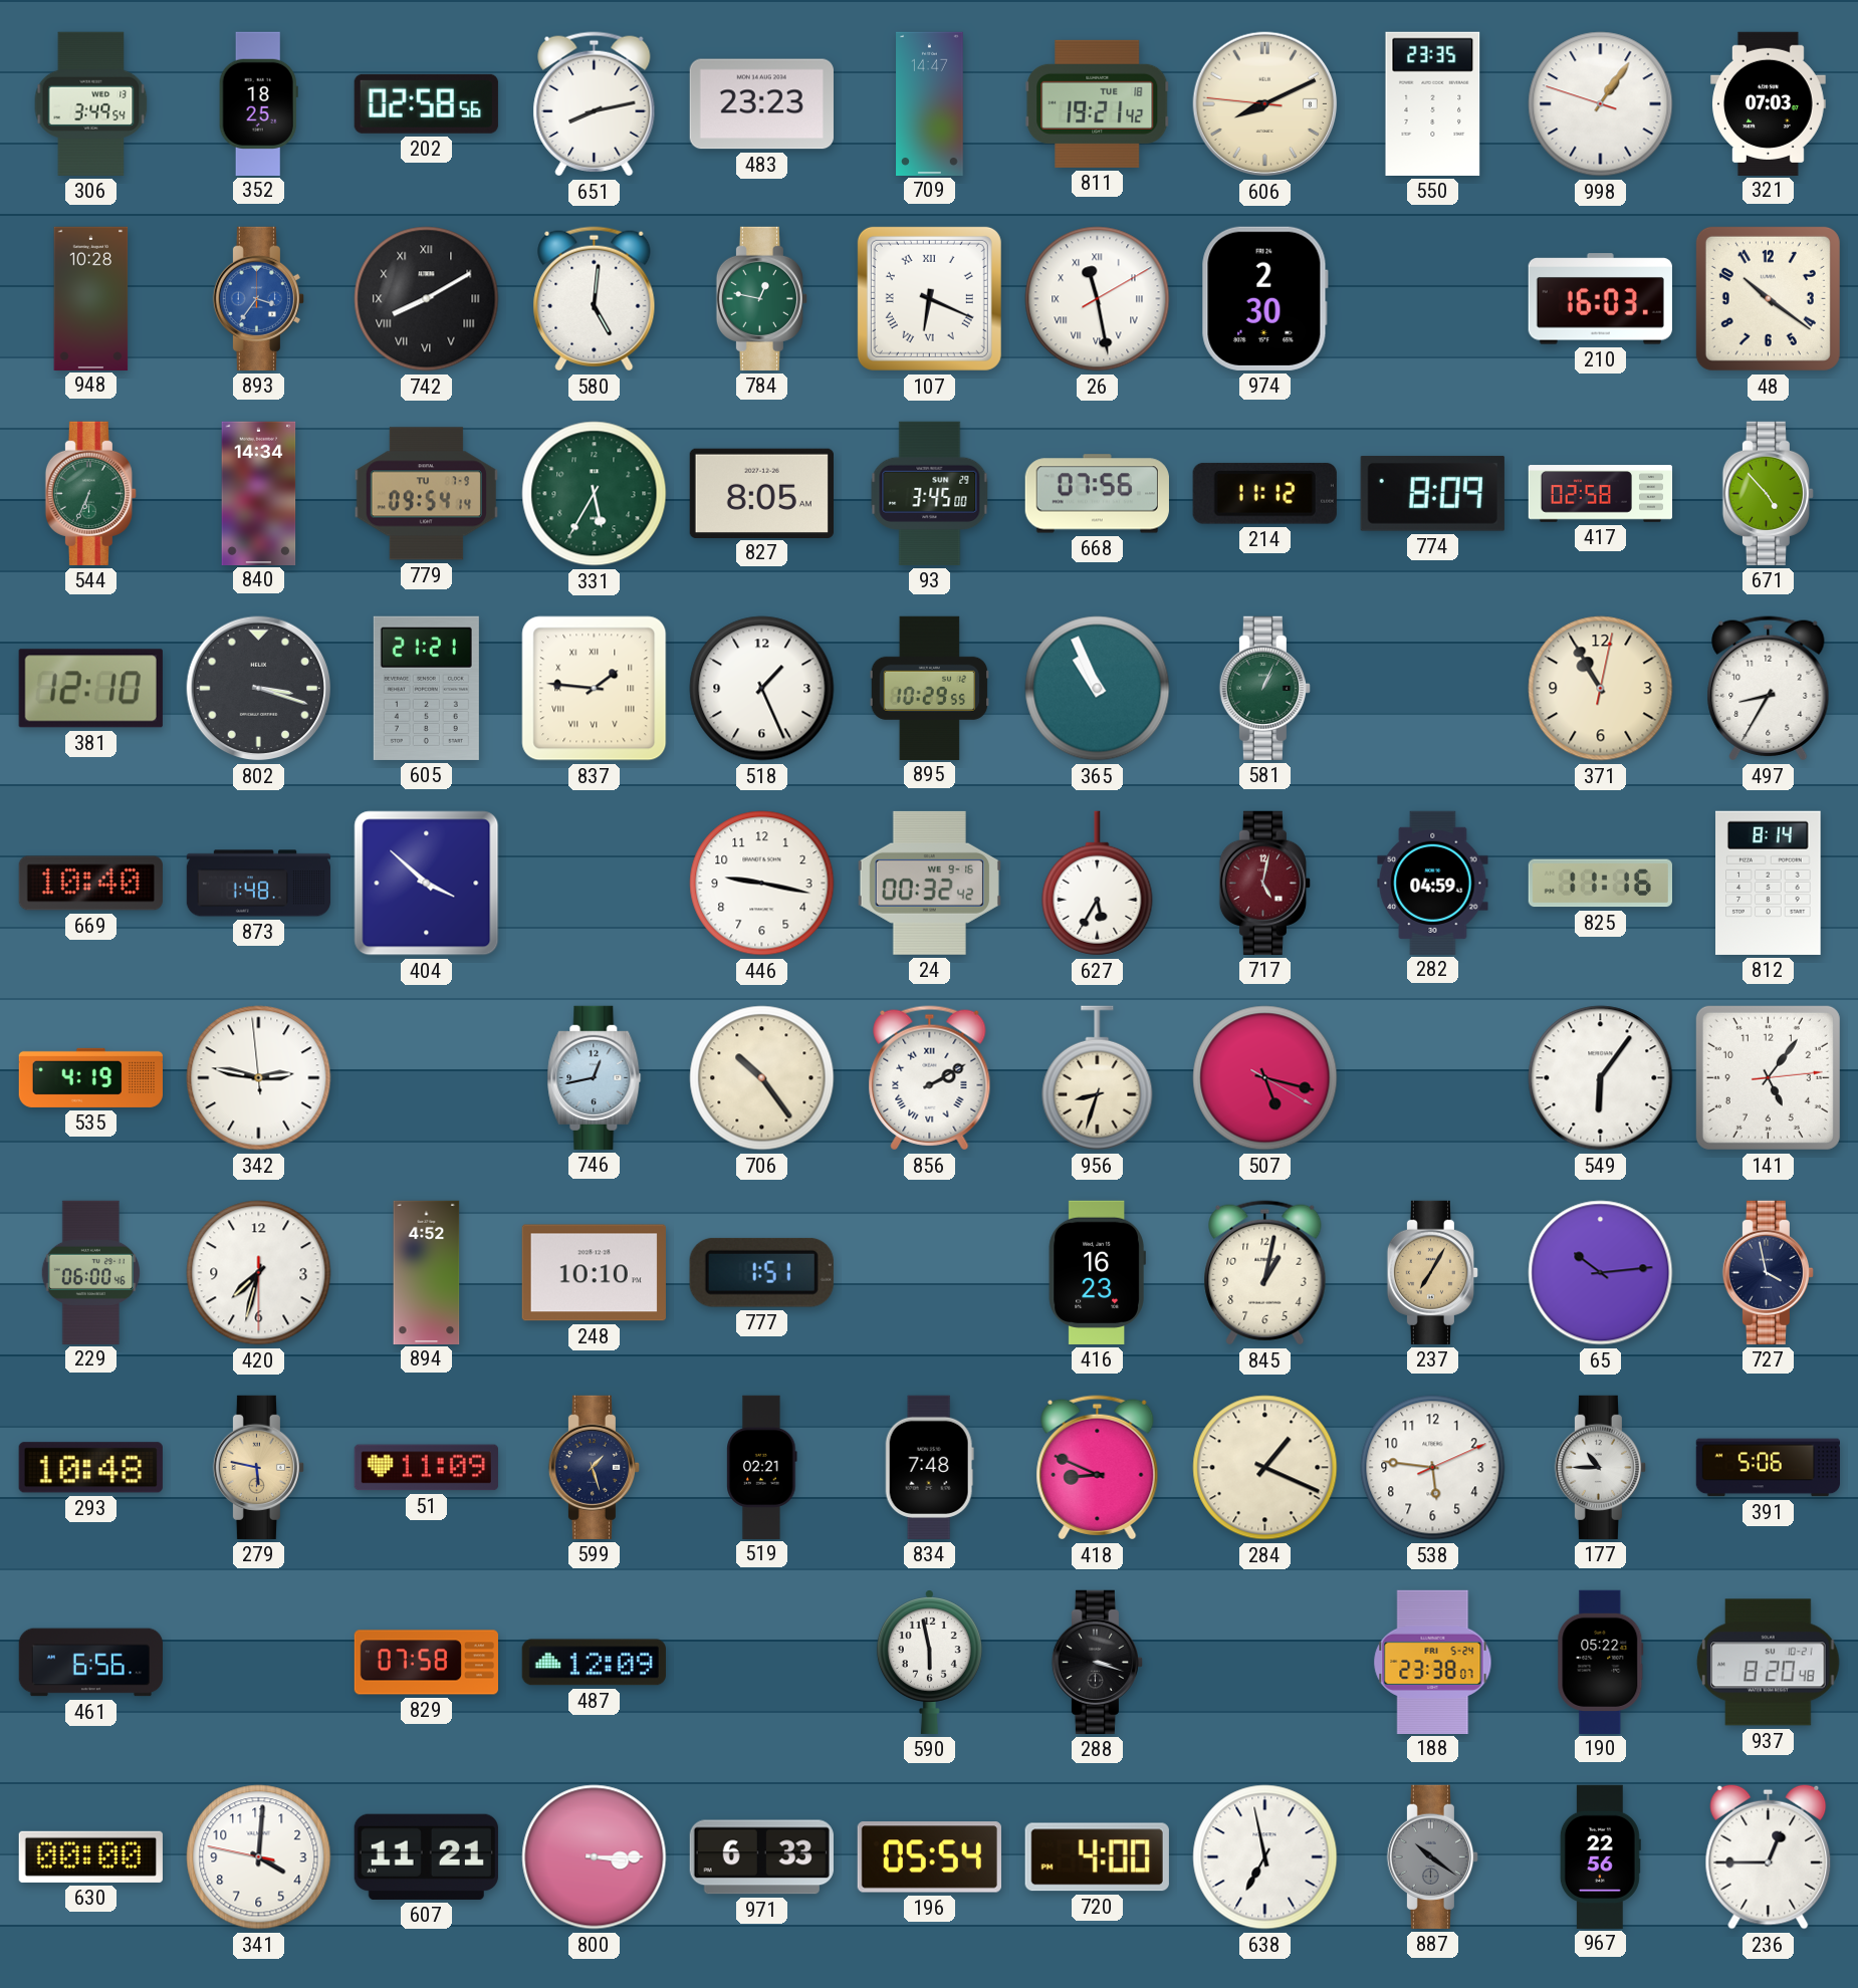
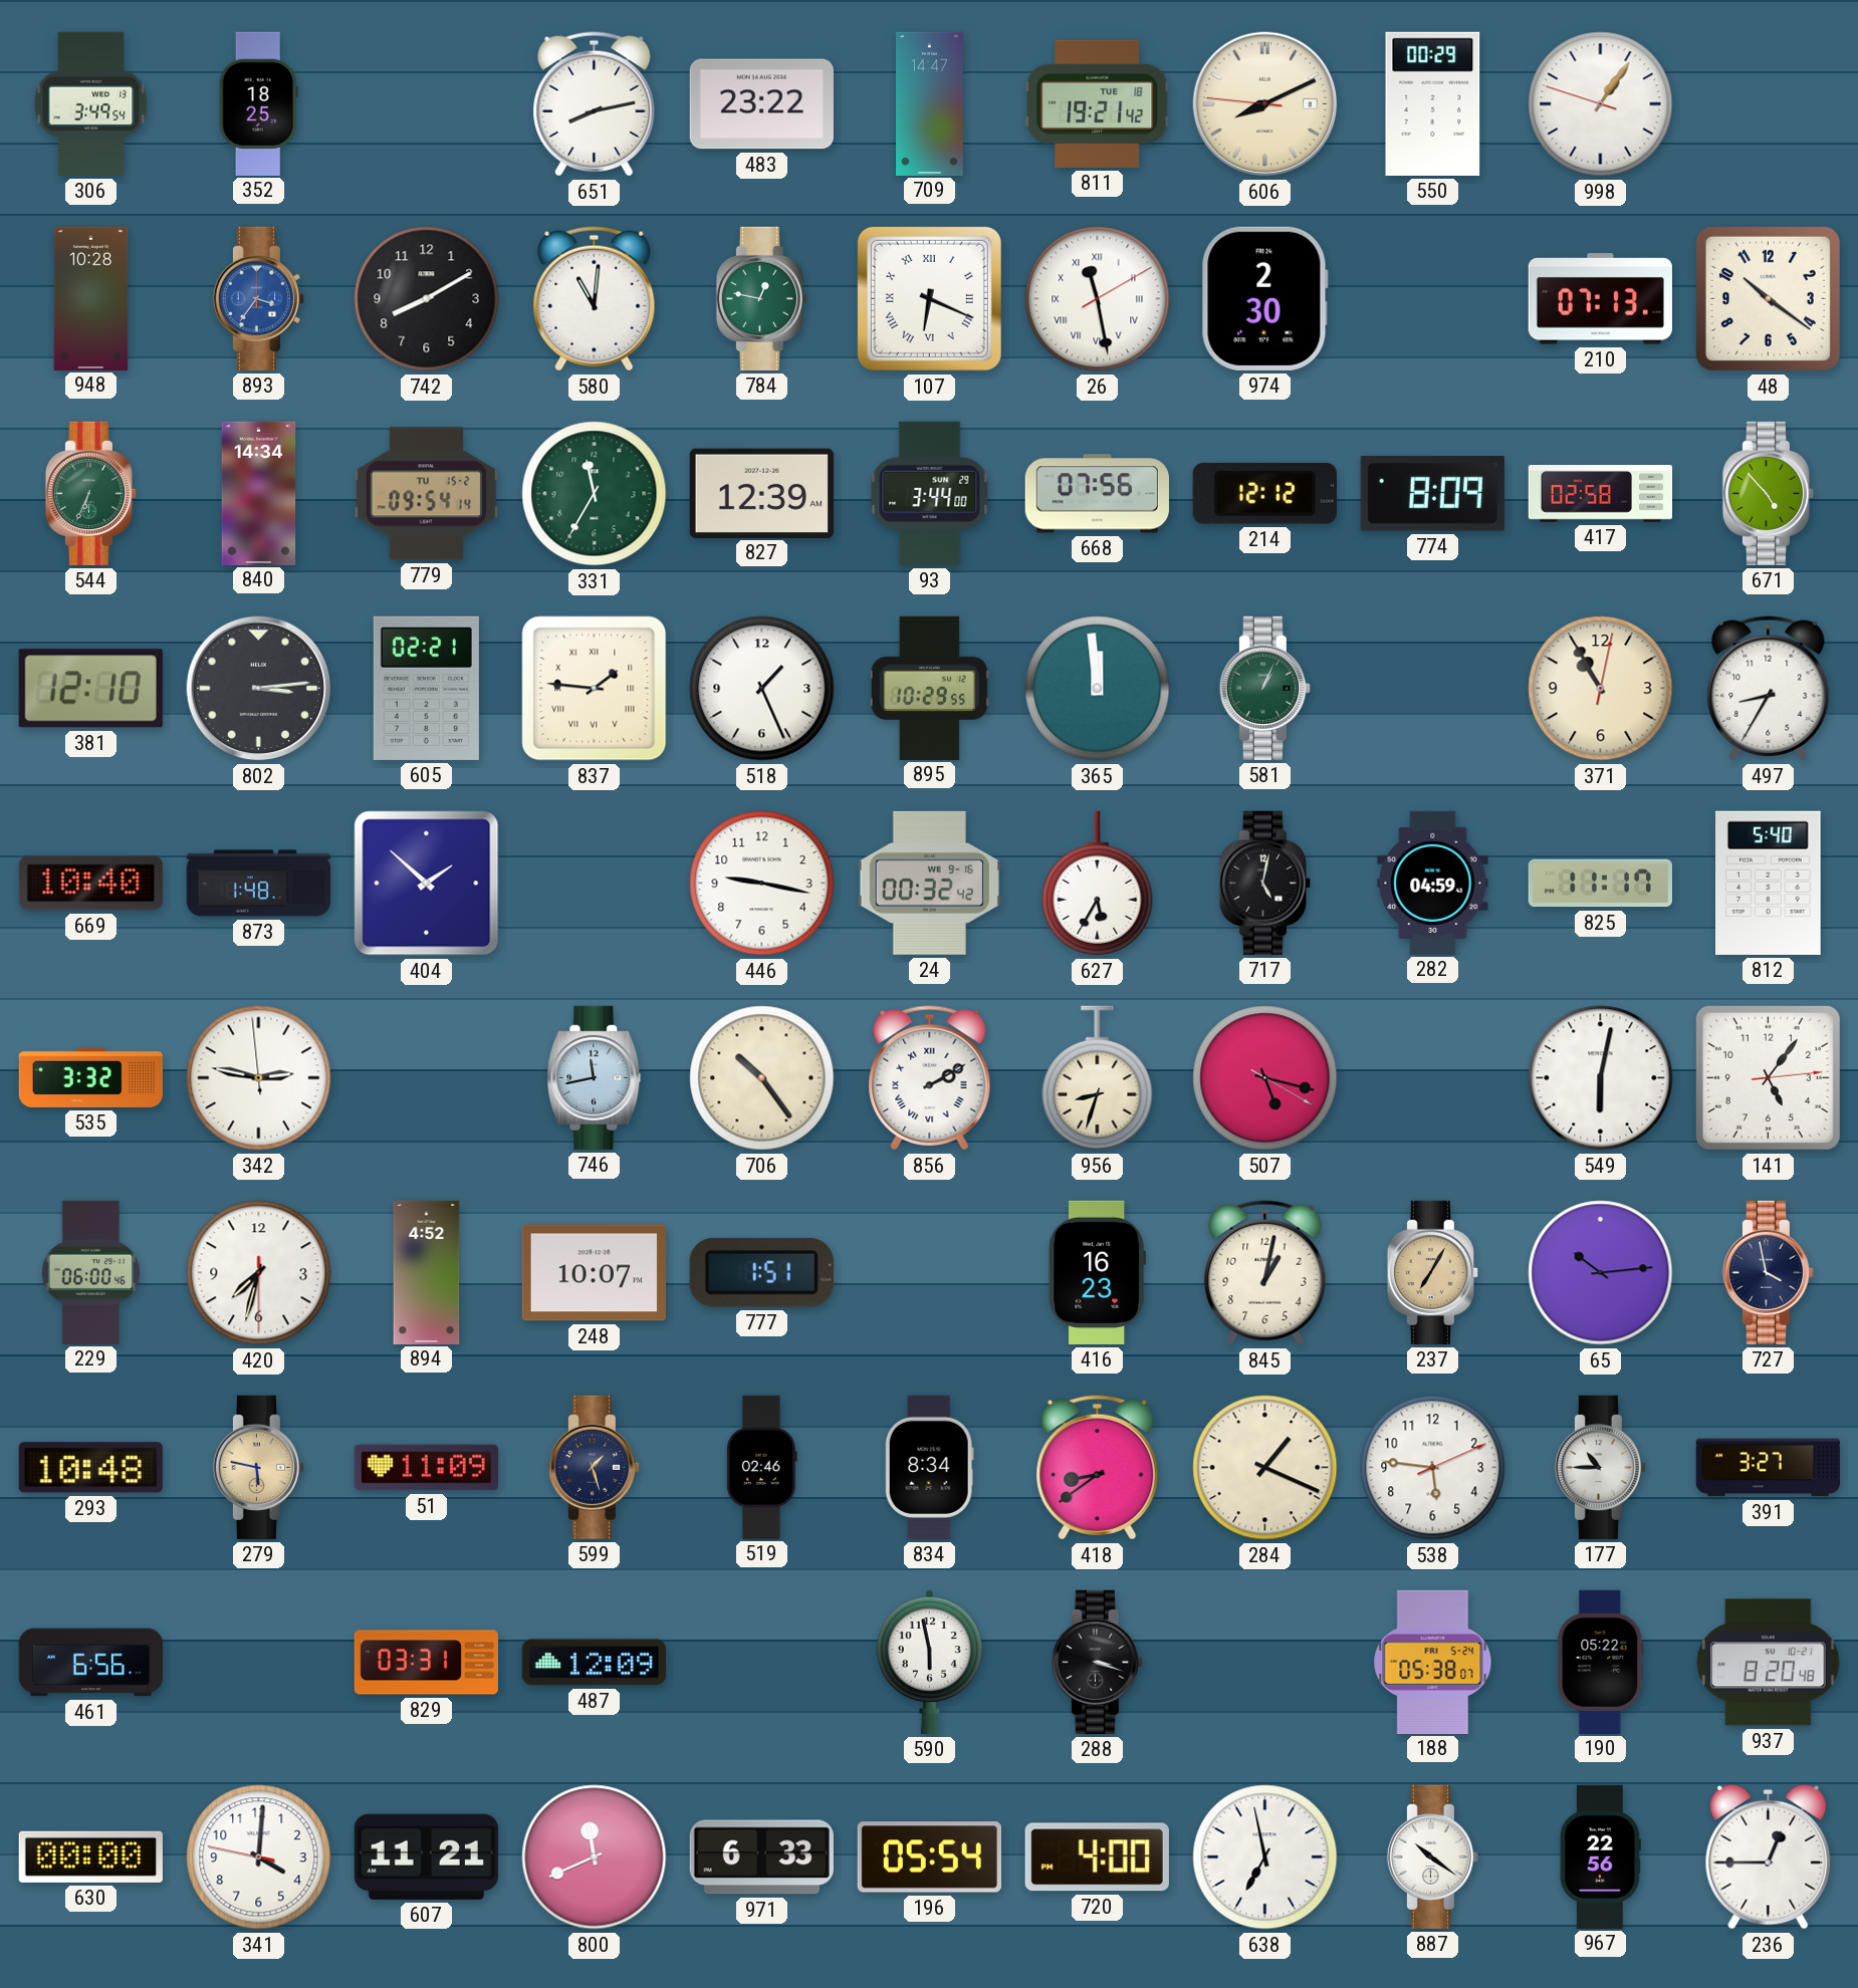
202: 02:58 -> none
483: 23:23 -> 23:22
550: 23:35 -> 00:29
321: 07:03 -> none
742 numerals: Roman -> Arabic
580: 5:01 -> 11:01
210: 16:03 -> 07:13
779 date: TU 7-9 -> TU 15-2
331: 5:35 -> 11:35
827: 8:05 -> 12:39
93: 3:45 -> 3:44
214: 11:12 -> 12:12
802: 3:18 -> 3:14
605: 21:21 -> 02:21
365: 10:56 -> 11:59
404: 3:52 -> 1:52
717 dial: burgundy -> black
825: 11:16 -> 11:17
812: 8:14 -> 5:40
535: 4:19 -> 3:32
746: 12:43 -> 11:43
549: 6:06 -> 6:02
248: 10:10 -> 10:07
519: 02:21 -> 02:46
834: 7:48 -> 8:34
418: 8:49 -> 8:39
391: 5:06 -> 3:27
829: 07:58 -> 03:31
188: 23:38 -> 05:38
800: 3:15 -> 11:41
887 dial: grey -> white
